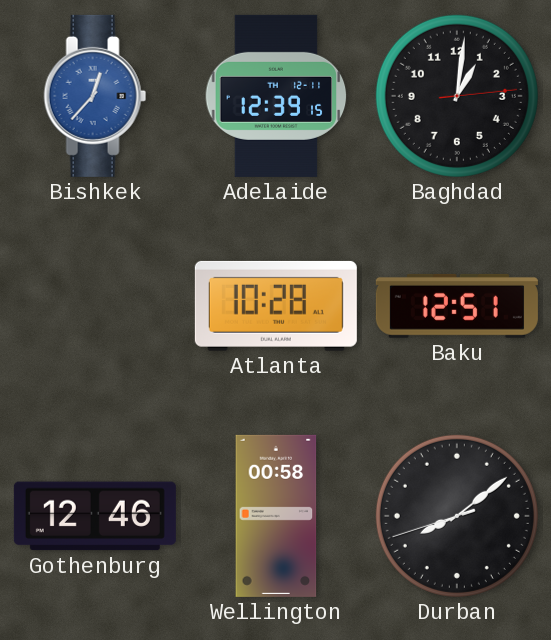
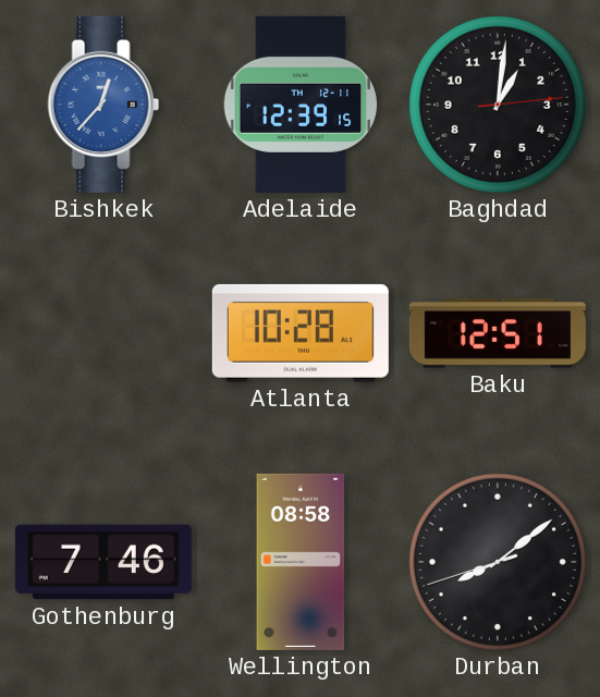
Gothenburg: 12:46 -> 7:46
Wellington: 00:58 -> 08:58
